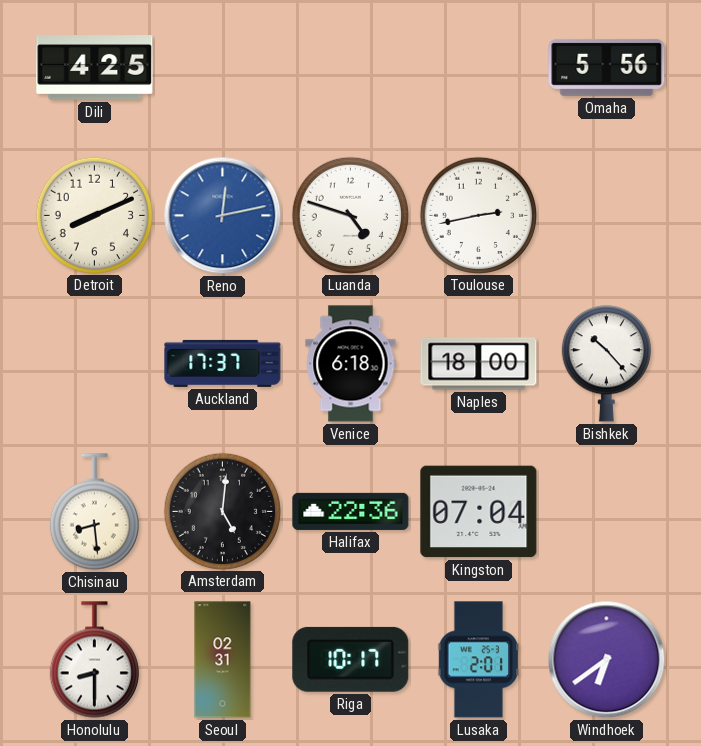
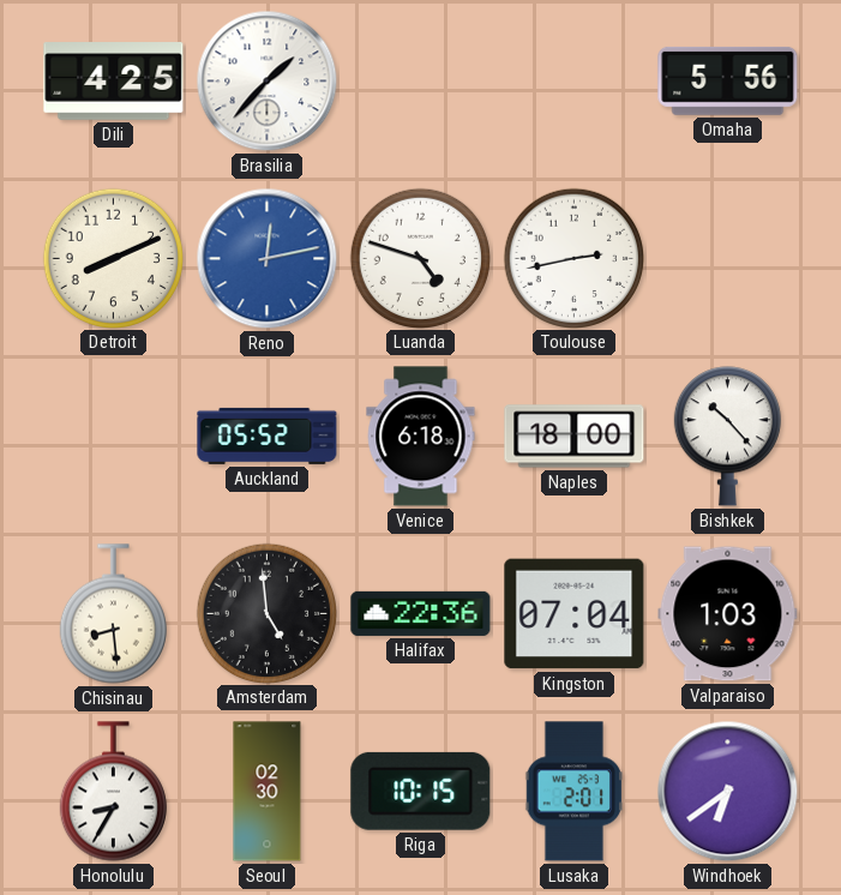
Brasilia: none -> 1:37
Auckland: 17:37 -> 05:52
Amsterdam: 5:01 -> 4:59
Valparaiso: none -> 1:03
Honolulu: 8:30 -> 8:35
Seoul: 02:31 -> 02:30
Riga: 10:17 -> 10:15
